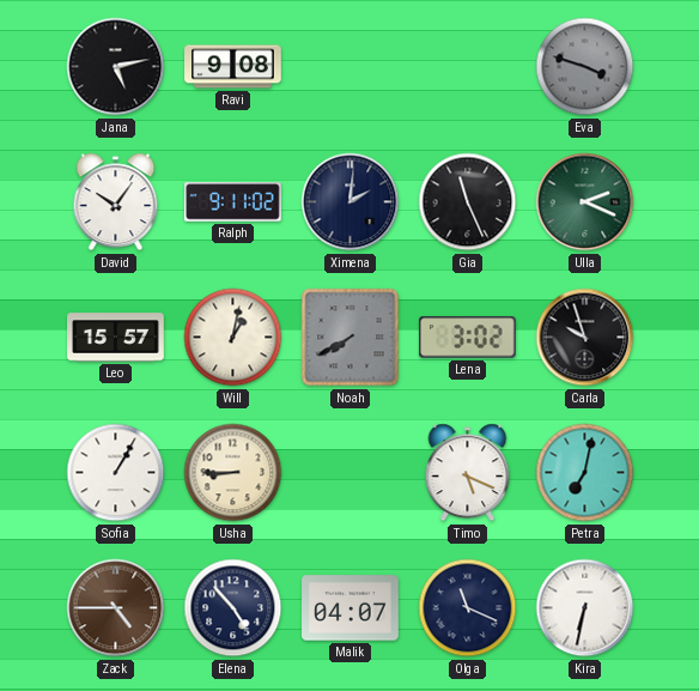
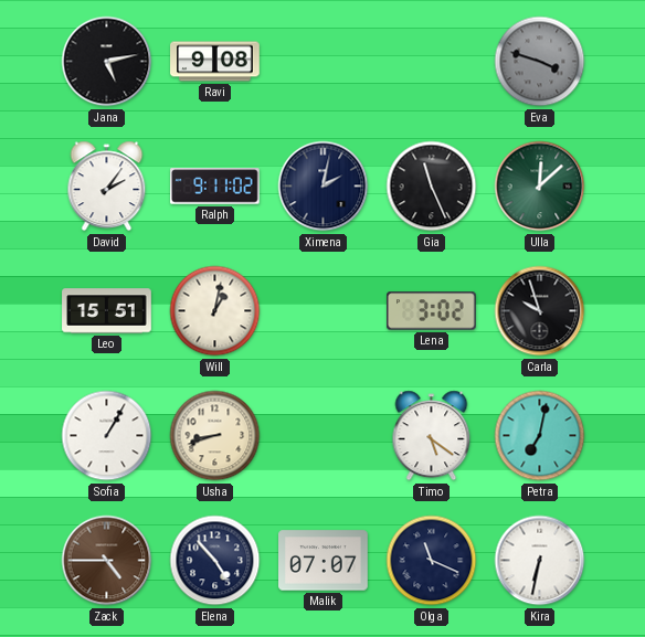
David: 10:06 -> 2:06
Ximena: 2:01 -> 2:02
Ulla: 2:19 -> 12:08
Leo: 15:57 -> 15:51
Noah: 7:40 -> none
Usha: 8:45 -> 8:42
Timo: 5:19 -> 5:21
Malik: 04:07 -> 07:07
